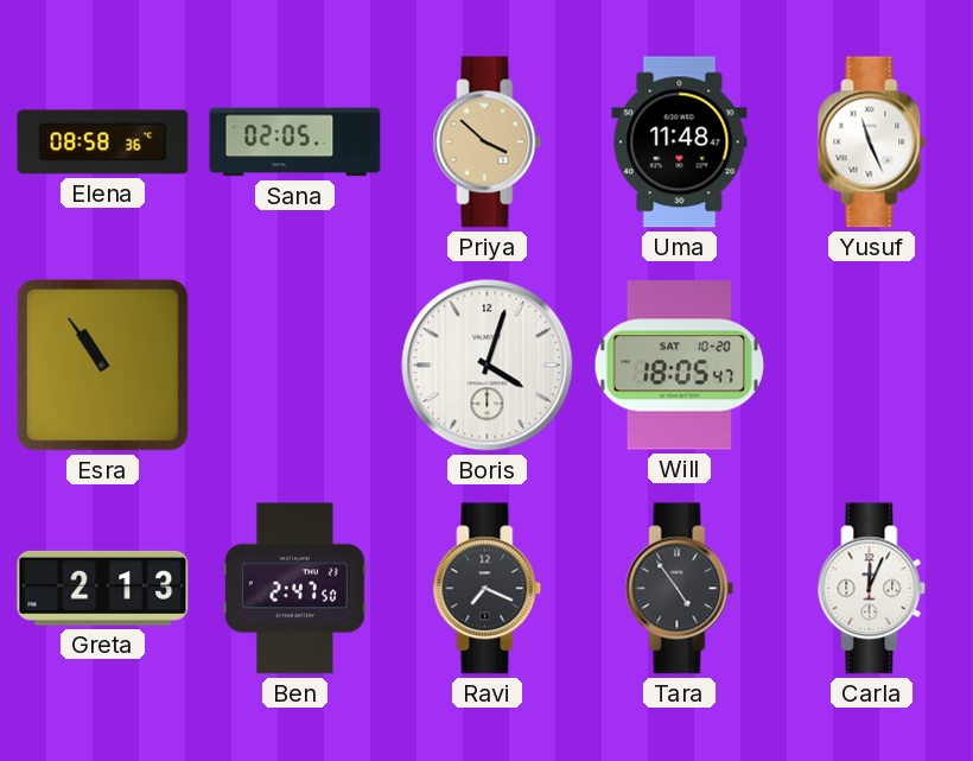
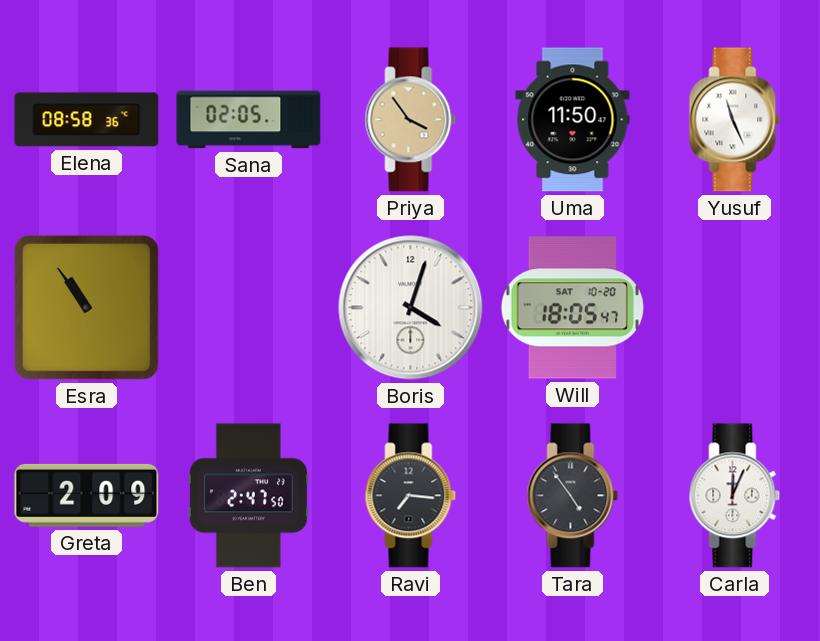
Priya: 3:52 -> 3:54
Uma: 11:48 -> 11:50
Greta: 2:13 -> 2:09
Ravi: 7:19 -> 7:16
